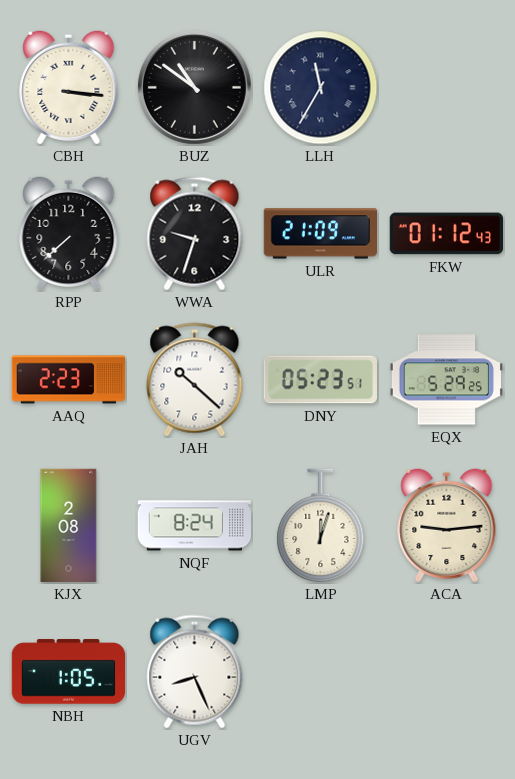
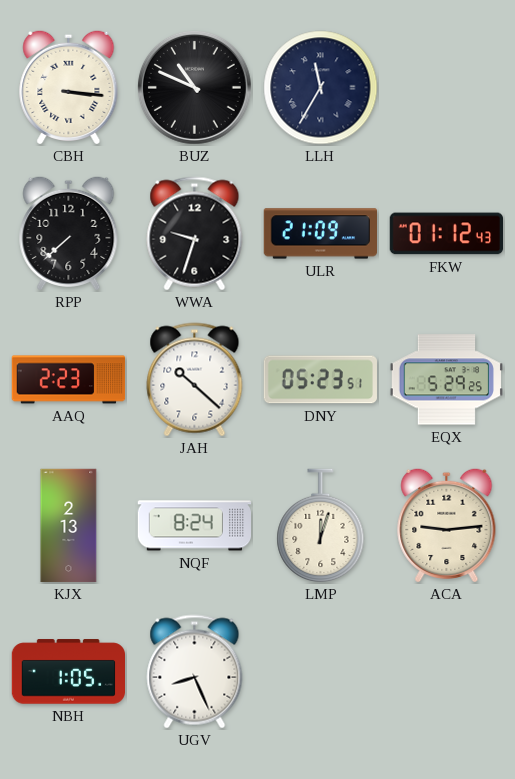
BUZ: 10:51 -> 10:49
KJX: 2:08 -> 2:13
